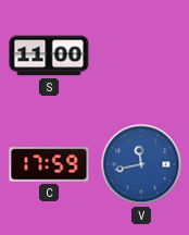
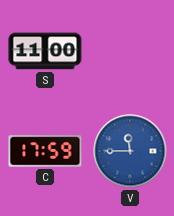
V: 11:43 -> 11:45
